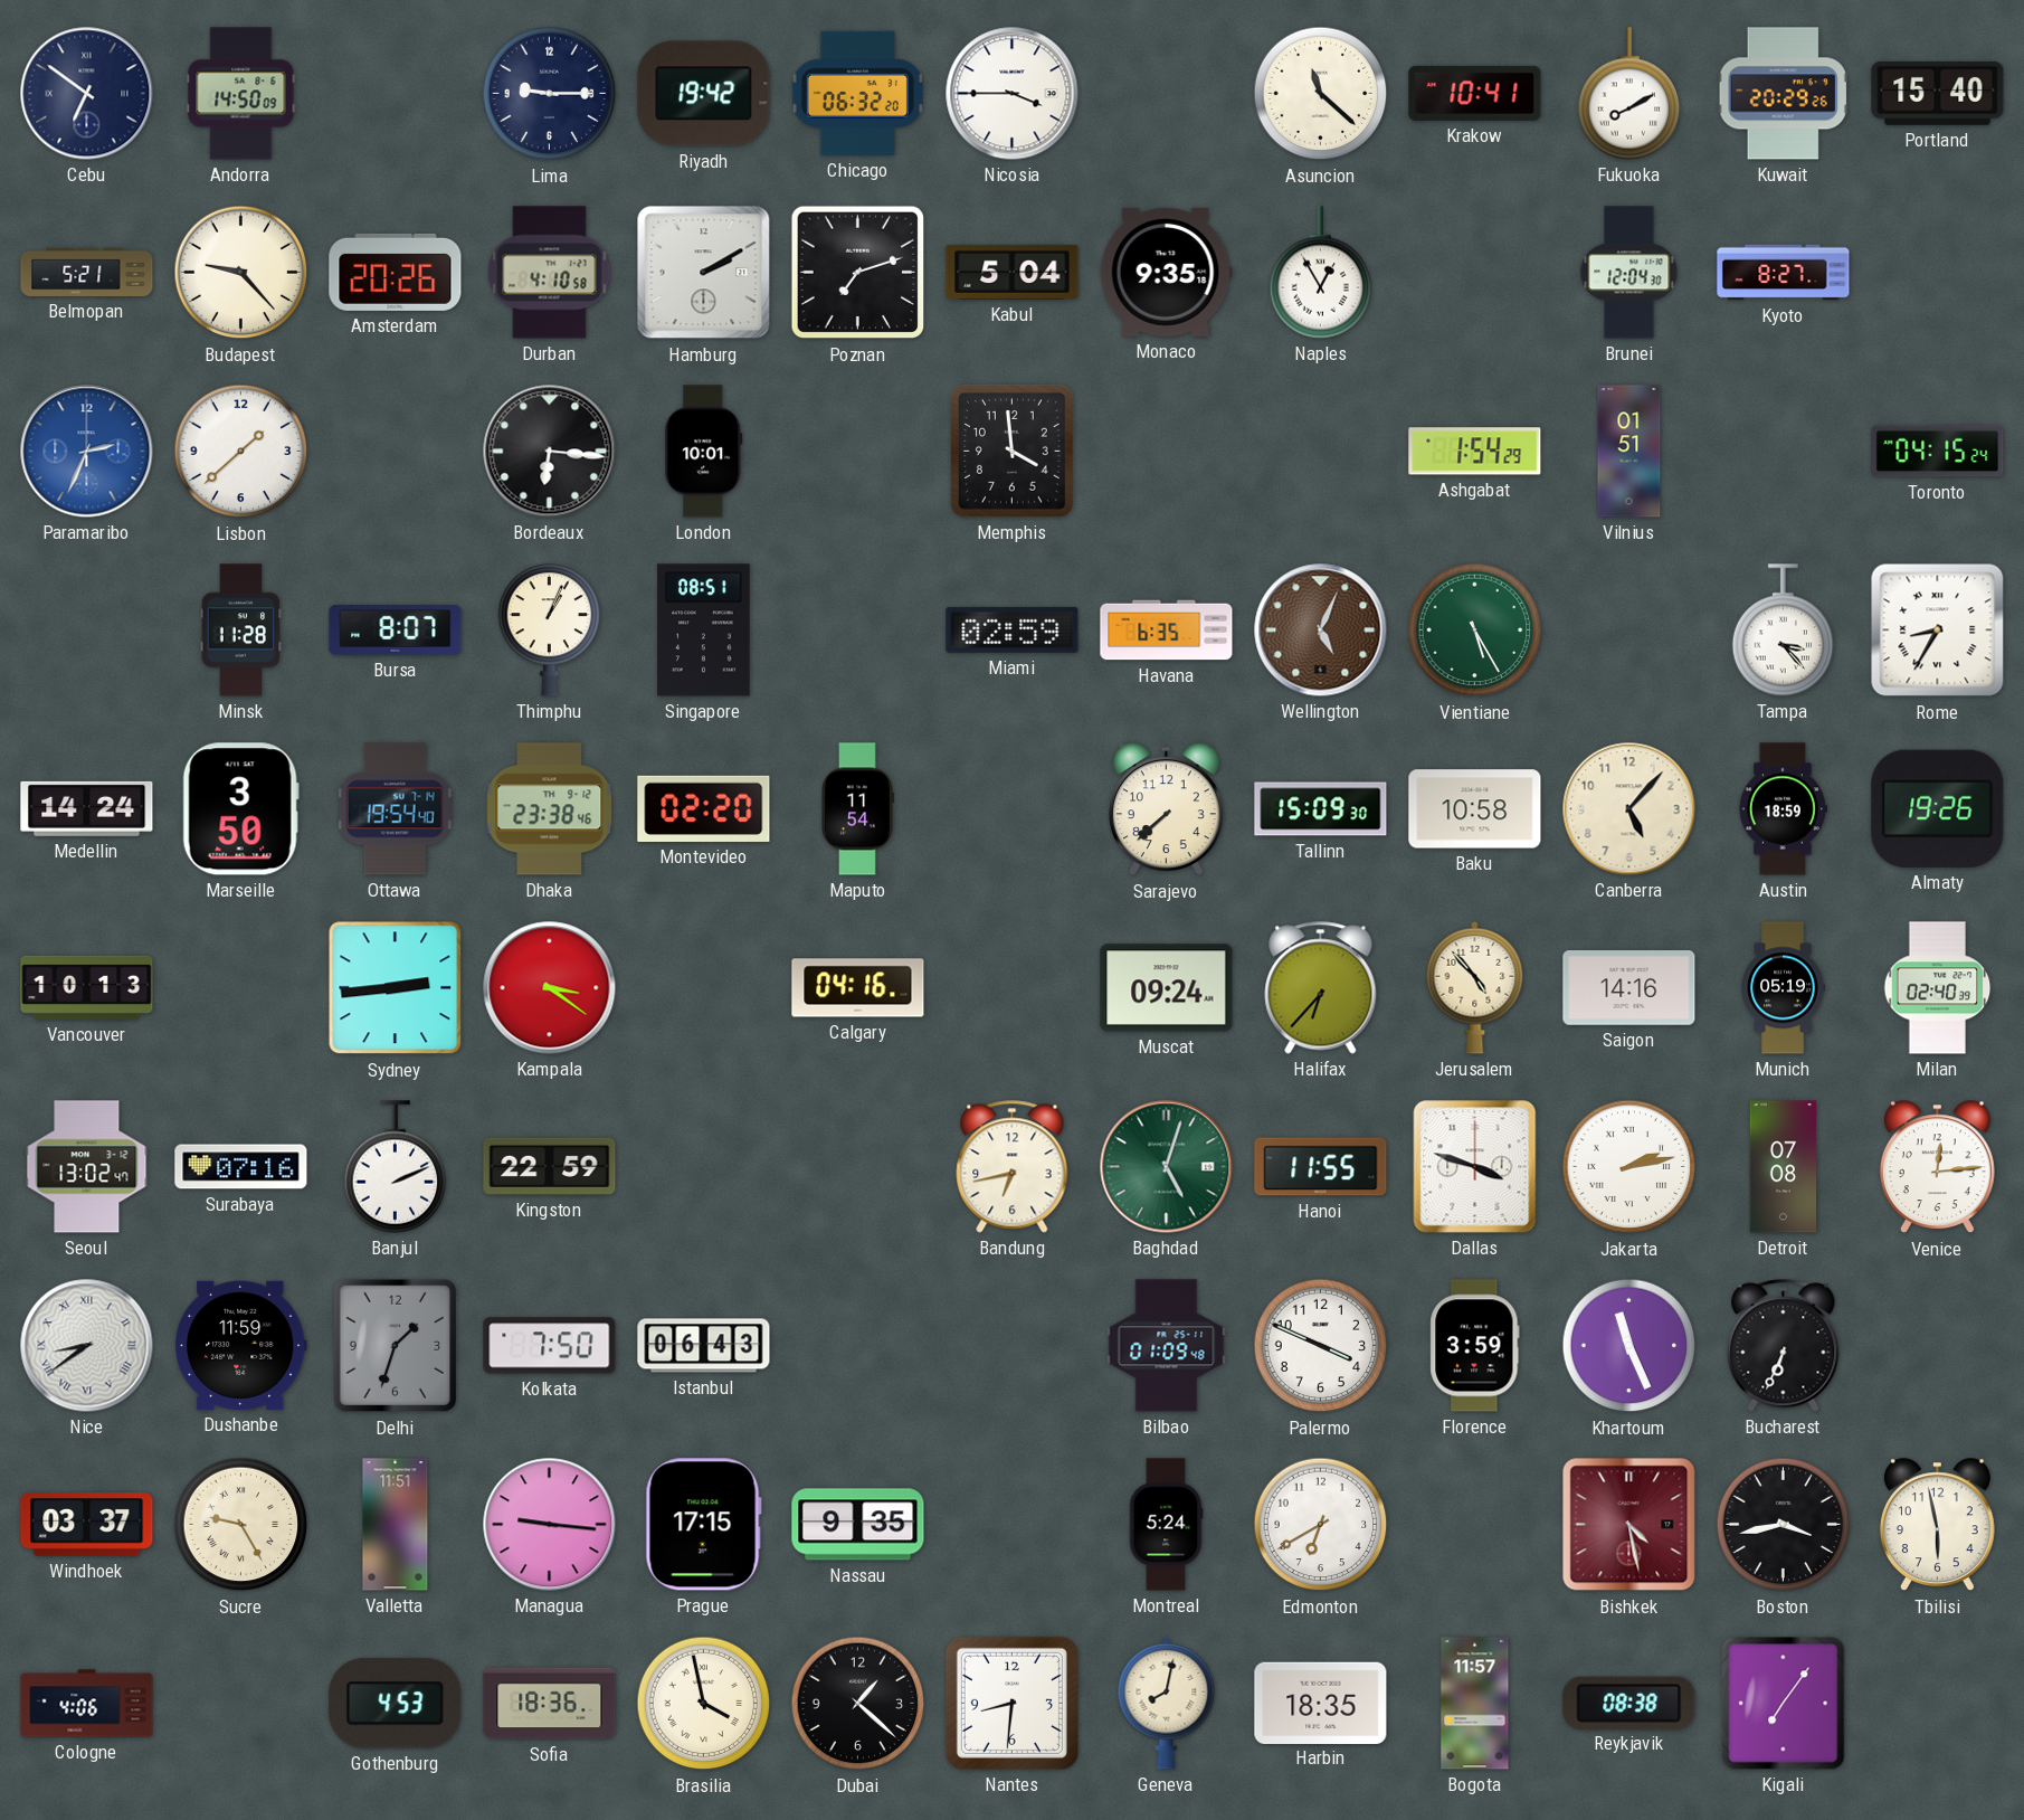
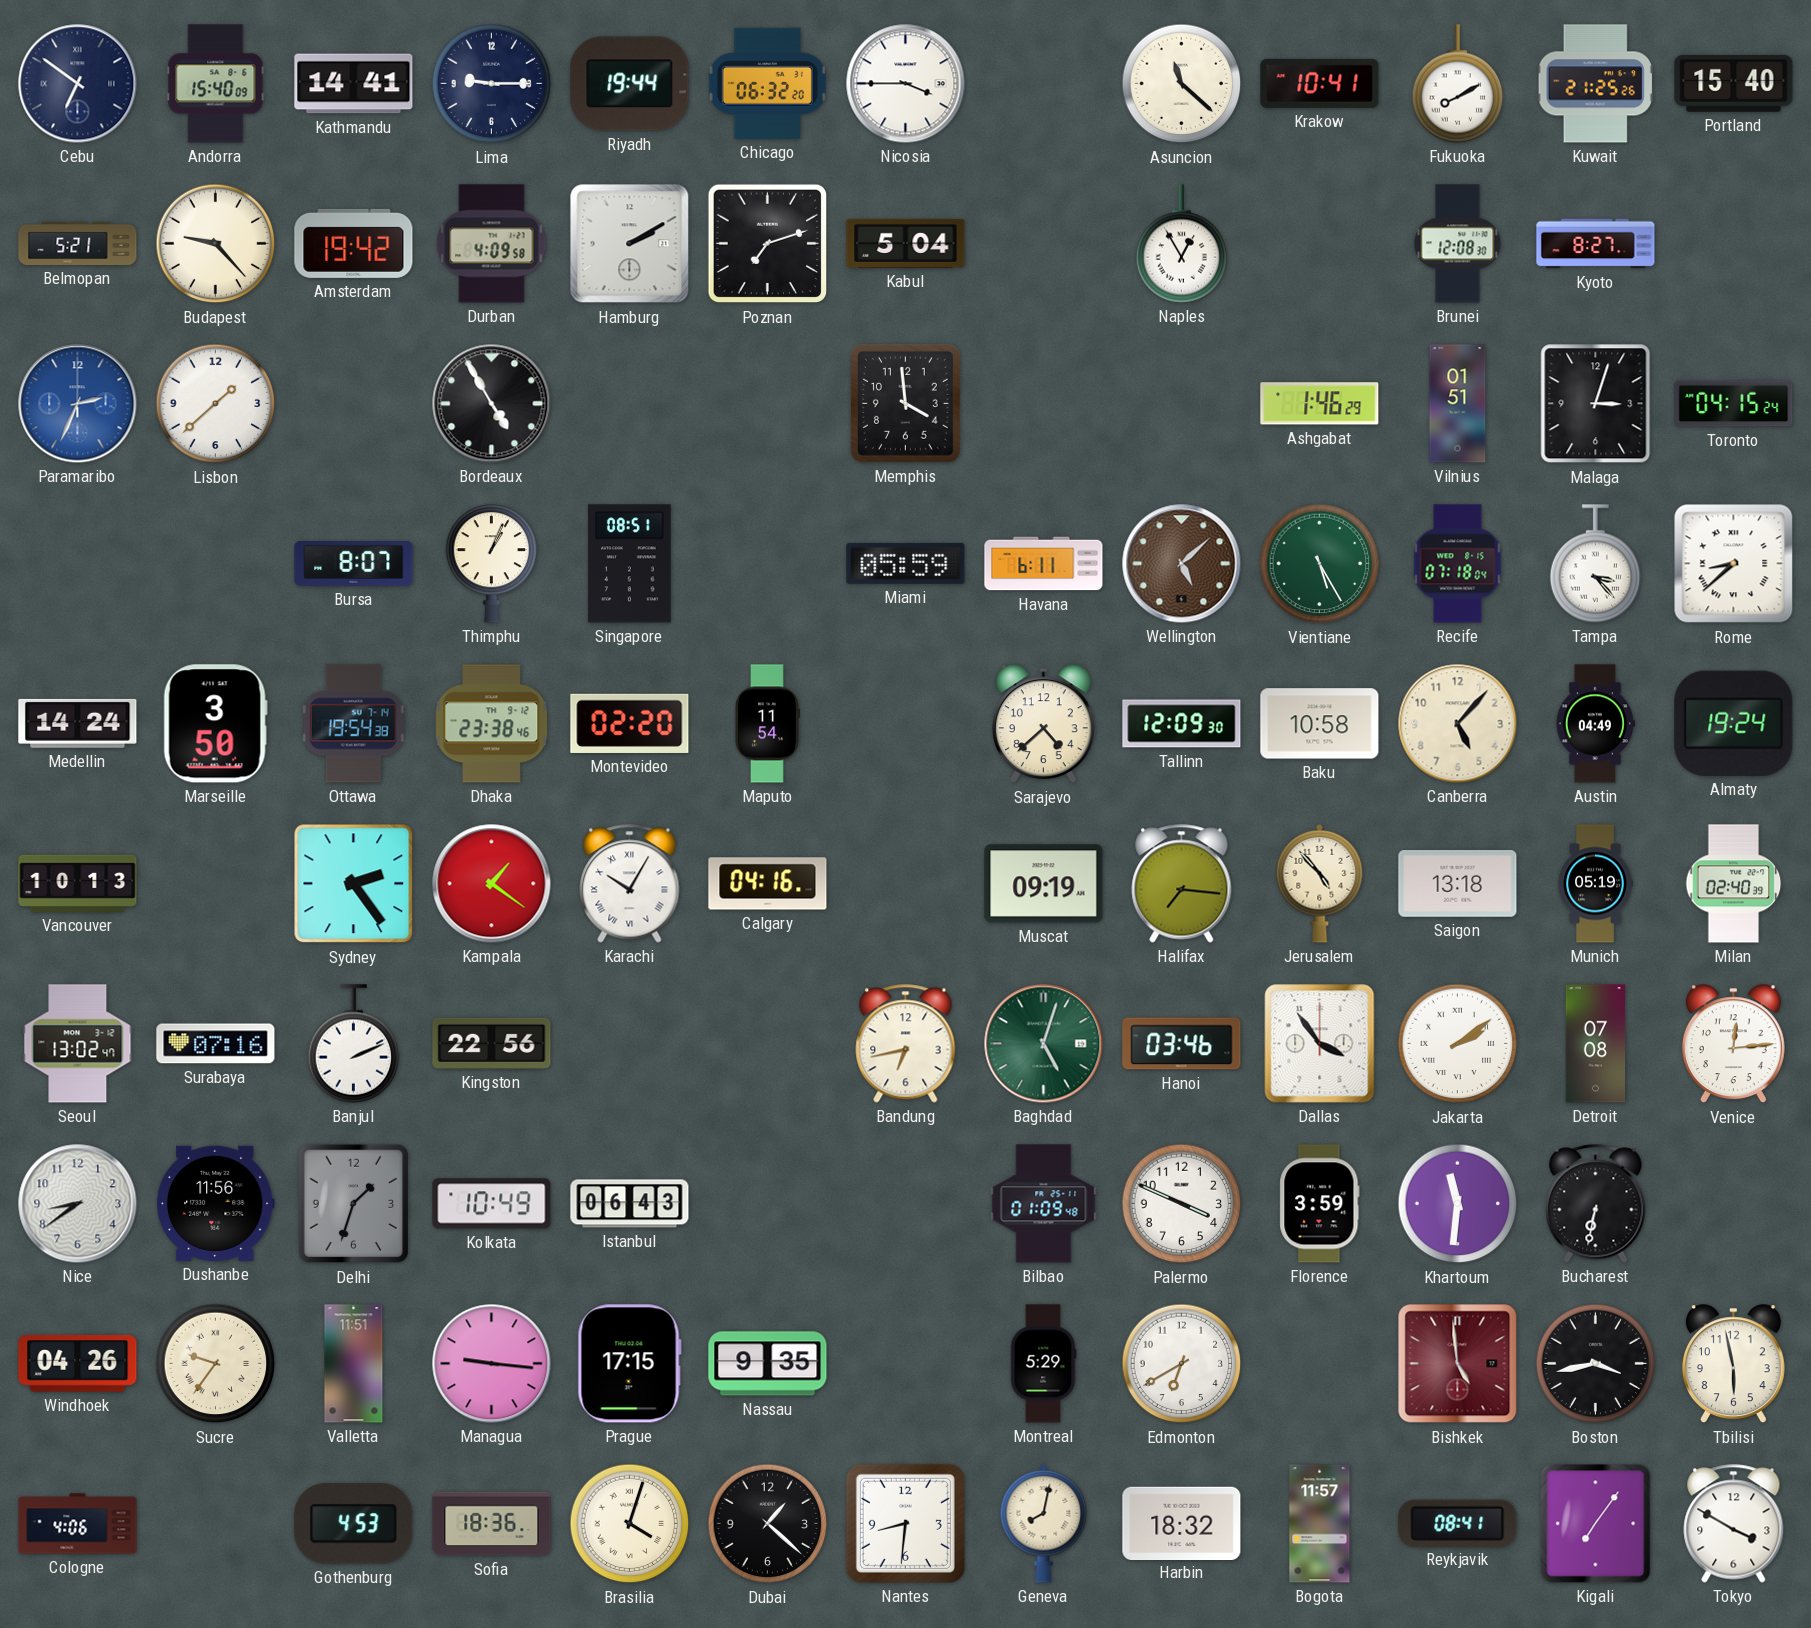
Andorra: 14:50 -> 15:40
Kathmandu: none -> 14:41
Riyadh: 19:42 -> 19:44
Kuwait: 20:29 -> 21:25
Amsterdam: 20:26 -> 19:42
Durban: 4:10 -> 4:09
Monaco: 9:35 -> none
Brunei: 12:04 -> 12:08
Bordeaux: 6:16 -> 4:55
London: 10:01 -> none
Ashgabat: 1:54 -> 1:46
Malaga: none -> 3:03
Minsk: 11:28 -> none
Miami: 02:59 -> 05:59
Havana: 6:35 -> 6:11
Wellington: 5:04 -> 5:08
Recife: none -> 07:18
Rome: 8:35 -> 8:38
Ottawa: 19:54:40 -> 19:54:38
Sarajevo: 7:38 -> 4:38
Tallinn: 15:09 -> 12:09
Austin: 18:59 -> 04:49
Almaty: 19:26 -> 19:24
Sydney: 2:44 -> 2:24
Kampala: 3:21 -> 1:21
Karachi: none -> 10:05
Muscat: 09:24 -> 09:19
Halifax: 6:37 -> 7:16
Saigon: 14:16 -> 13:18
Kingston: 22:59 -> 22:56
Hanoi: 11:55 -> 03:46
Dallas: 3:48 -> 3:54
Jakarta: 2:13 -> 2:09
Nice numerals: Roman -> Arabic
Dushanbe: 11:59 -> 11:56
Kolkata: 7:50 -> 10:49
Khartoum: 11:26 -> 11:31
Bucharest: 6:34 -> 6:32
Windhoek: 03:37 -> 04:26
Sucre: 9:25 -> 9:36
Montreal: 5:24 -> 5:29
Bishkek: 4:28 -> 4:59
Brasilia: 3:58 -> 4:03
Harbin: 18:35 -> 18:32
Reykjavik: 08:38 -> 08:41
Tokyo: none -> 3:50
